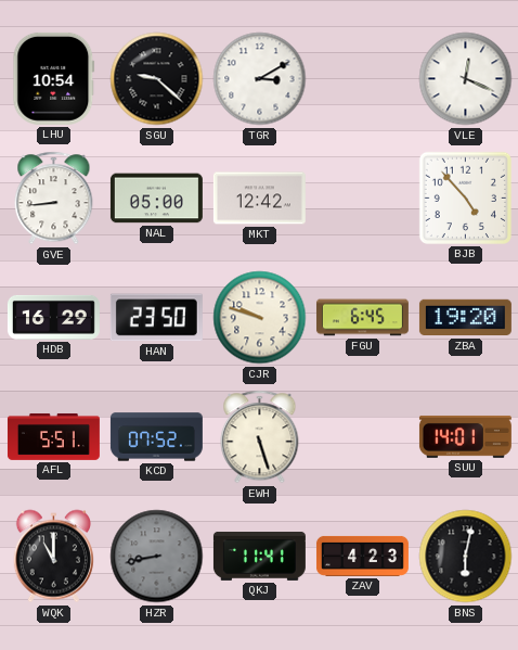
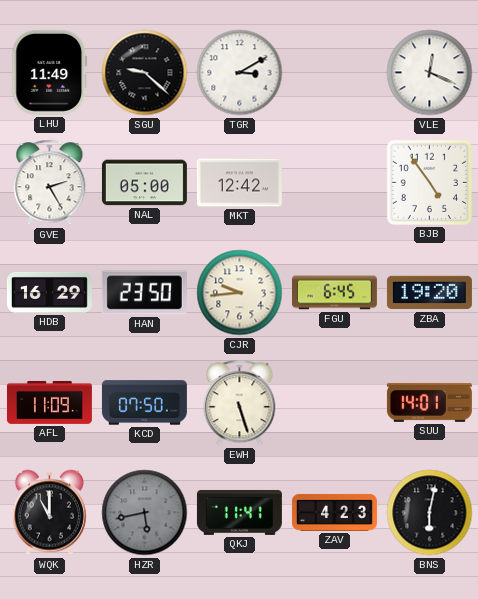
LHU: 10:54 -> 11:49
GVE: 8:44 -> 2:25
BJB: 4:53 -> 4:54
CJR: 9:48 -> 9:44
AFL: 5:51 -> 11:09
KCD: 07:52 -> 07:50
HZR: 8:43 -> 5:43
